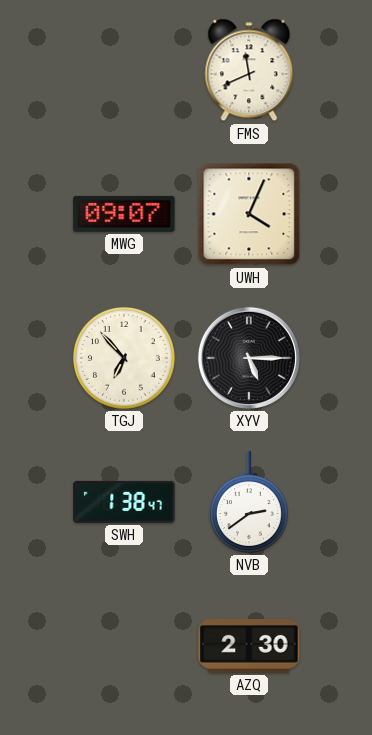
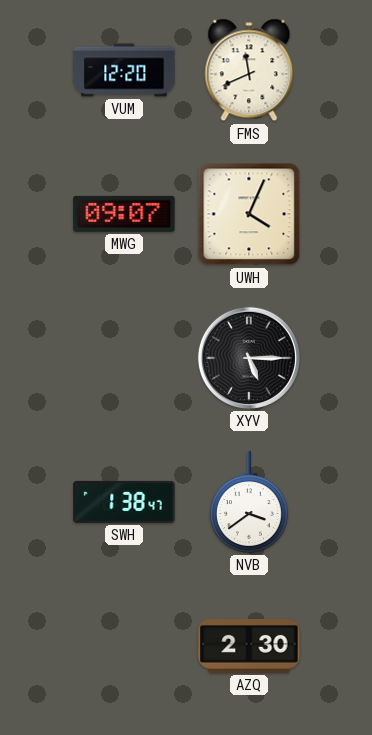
VUM: none -> 12:20
TGJ: 6:53 -> none
NVB: 2:39 -> 3:39
